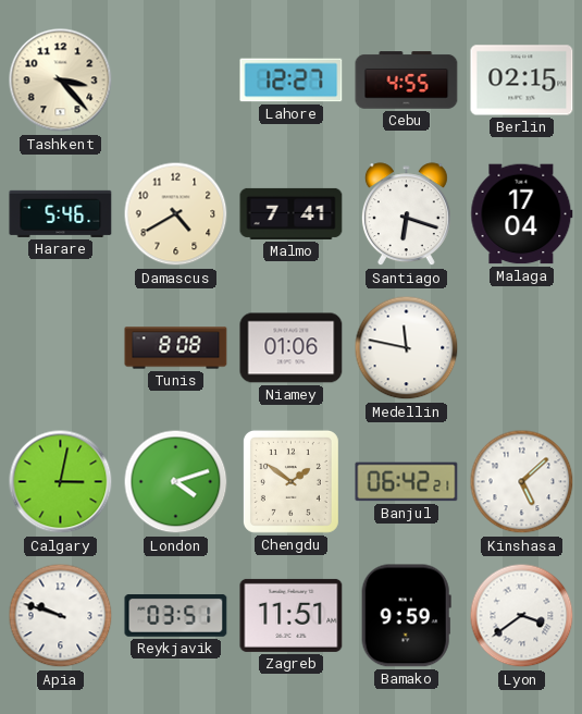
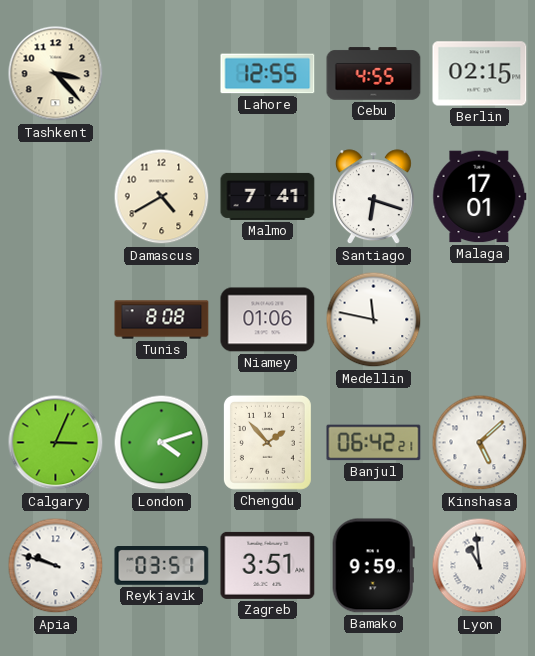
Lahore: 12:27 -> 12:55
Harare: 5:46 -> none
Malaga: 17:04 -> 17:01
Calgary: 3:02 -> 3:04
Chengdu: 1:51 -> 1:53
Zagreb: 11:51 -> 3:51
Lyon: 3:39 -> 10:59
